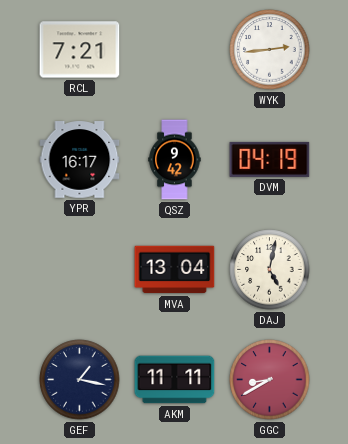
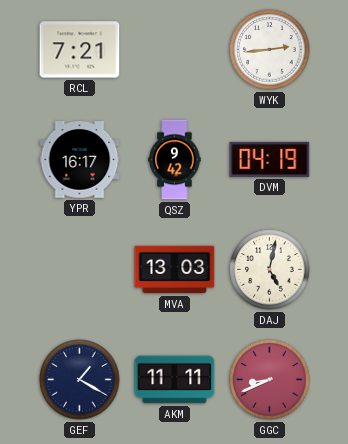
MVA: 13:04 -> 13:03
GEF: 1:17 -> 1:20
GGC: 8:40 -> 8:41
